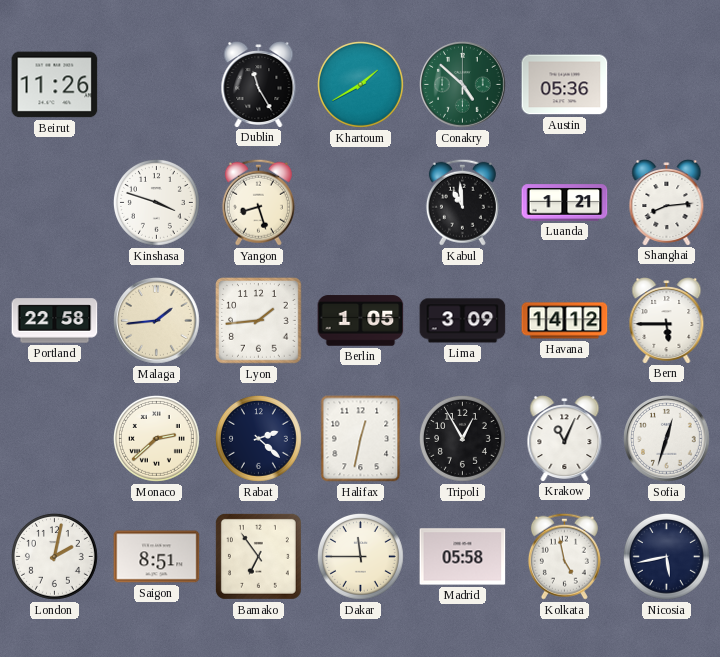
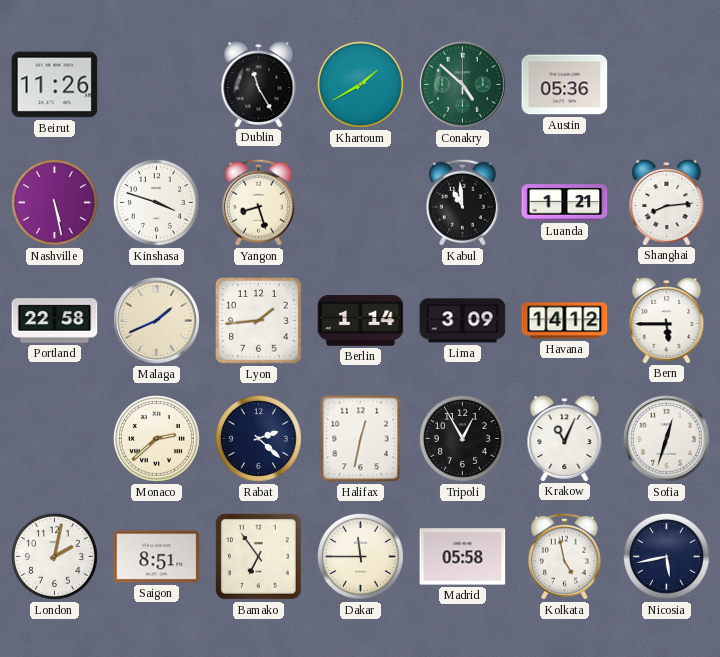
Nashville: none -> 5:28
Malaga: 1:44 -> 1:41
Berlin: 1:05 -> 1:14
